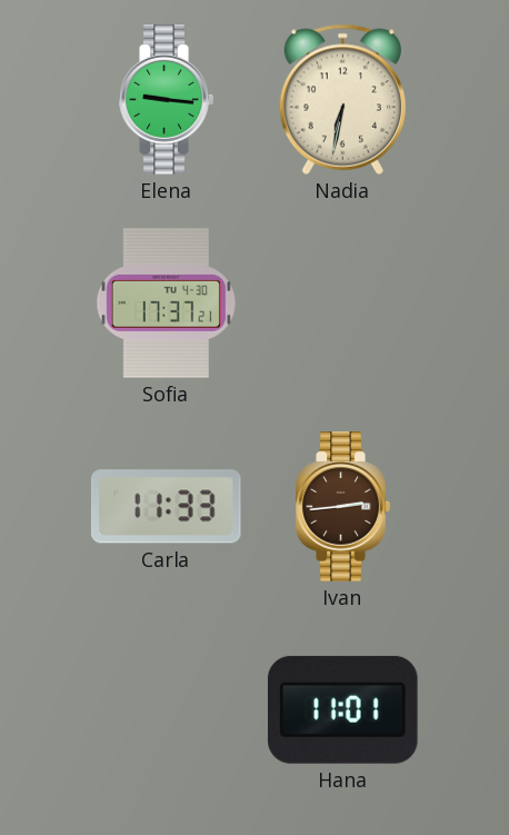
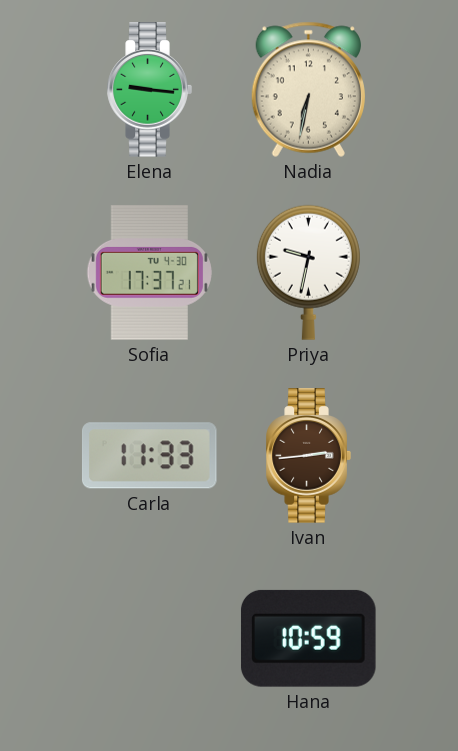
Priya: none -> 9:32
Hana: 11:01 -> 10:59
